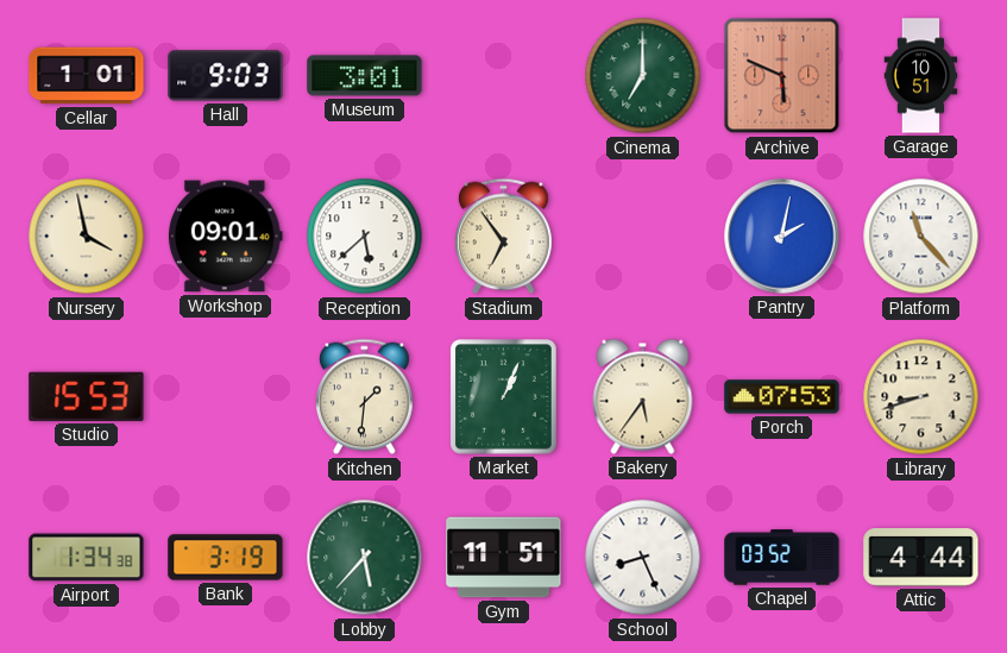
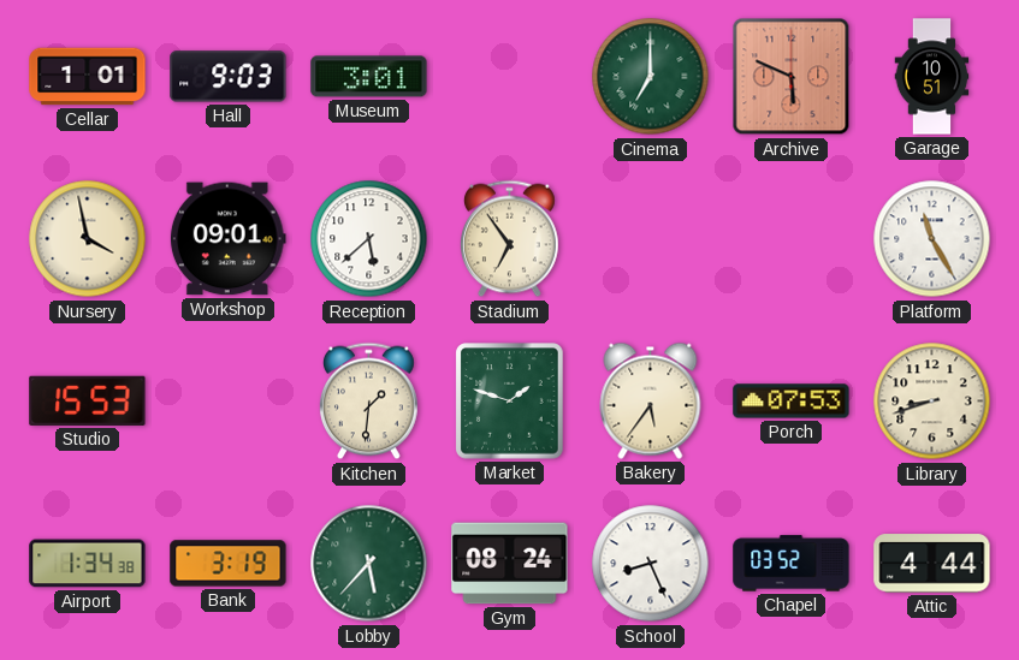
Pantry: 2:02 -> none
Platform: 11:23 -> 11:25
Market: 1:04 -> 1:48
Gym: 11:51 -> 08:24
